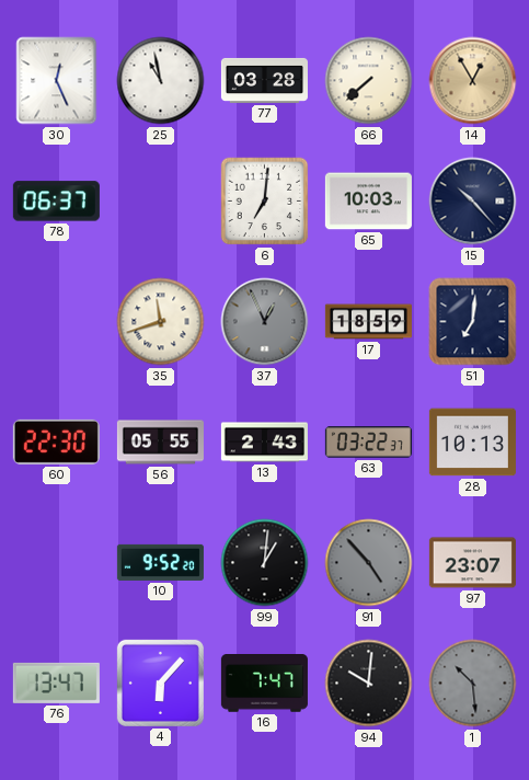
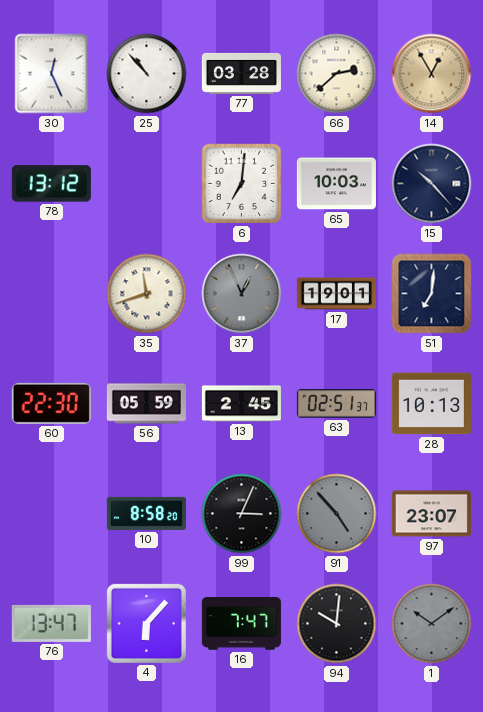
25: 10:58 -> 10:53
66: 7:38 -> 2:38
78: 06:37 -> 13:12
17: 18:59 -> 19:01
56: 05:55 -> 05:59
13: 2:43 -> 2:45
63: 03:22 -> 02:51
10: 9:52 -> 8:58
99: 1:01 -> 3:04
1: 10:29 -> 10:09
